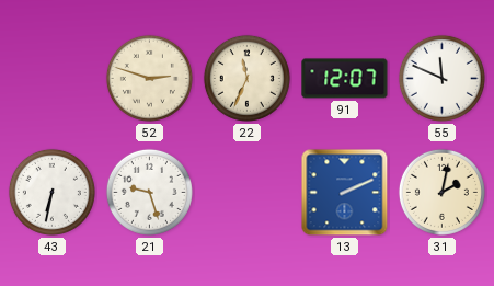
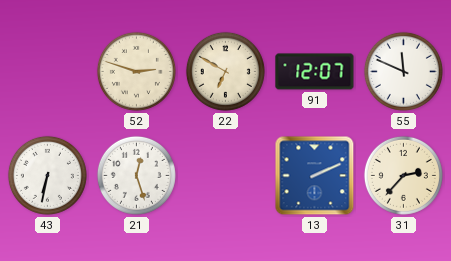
22: 11:34 -> 6:50
21: 9:27 -> 12:27
31: 2:02 -> 2:37
